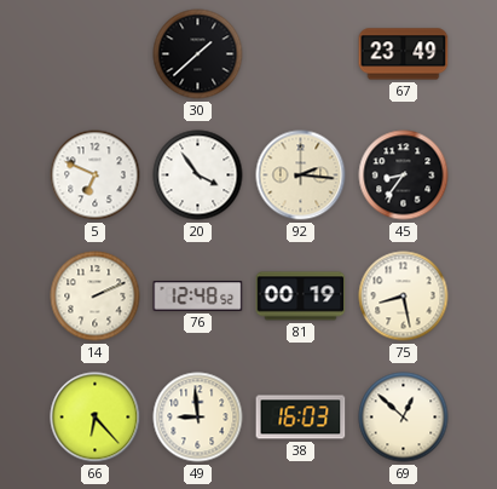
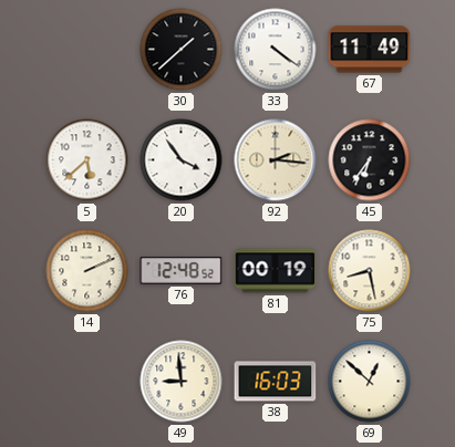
33: none -> 4:21
67: 23:49 -> 11:49
5: 6:49 -> 5:38
45: 8:36 -> 6:36
66: 6:23 -> none
